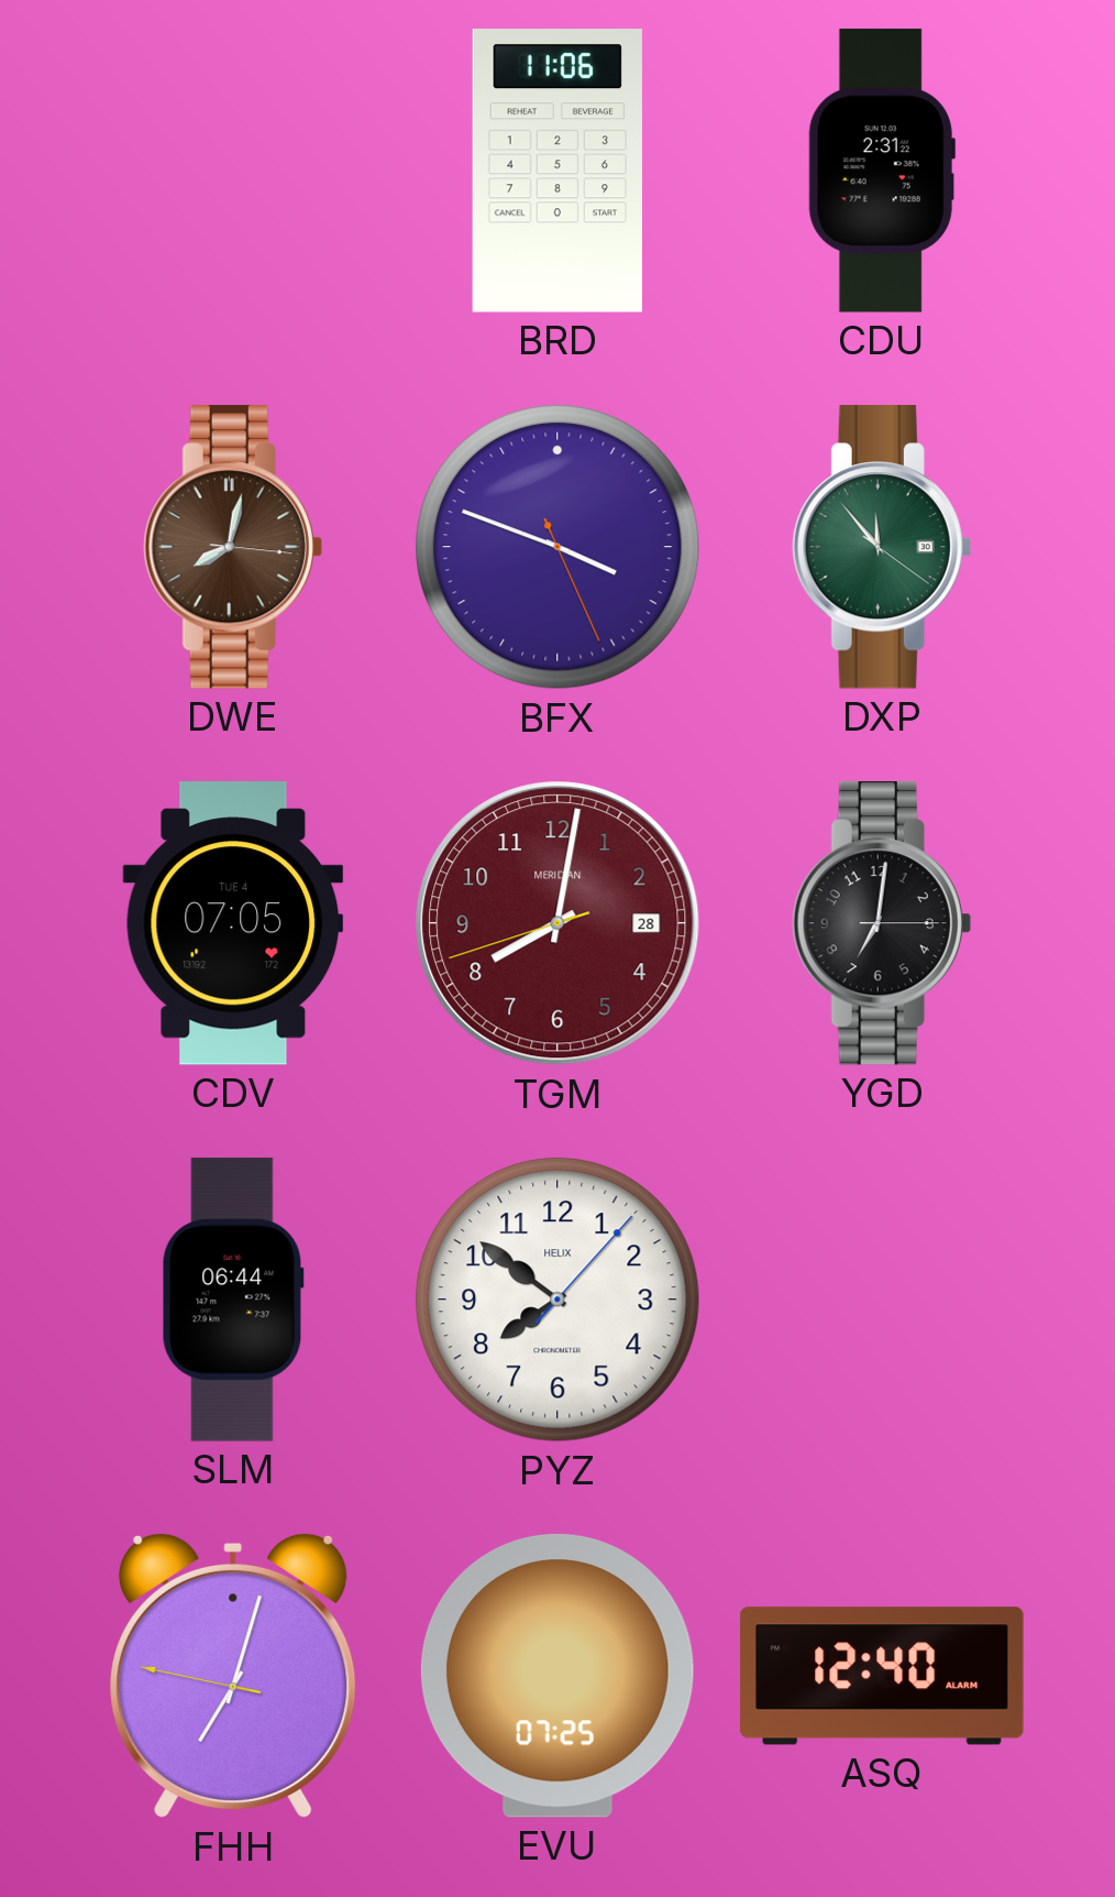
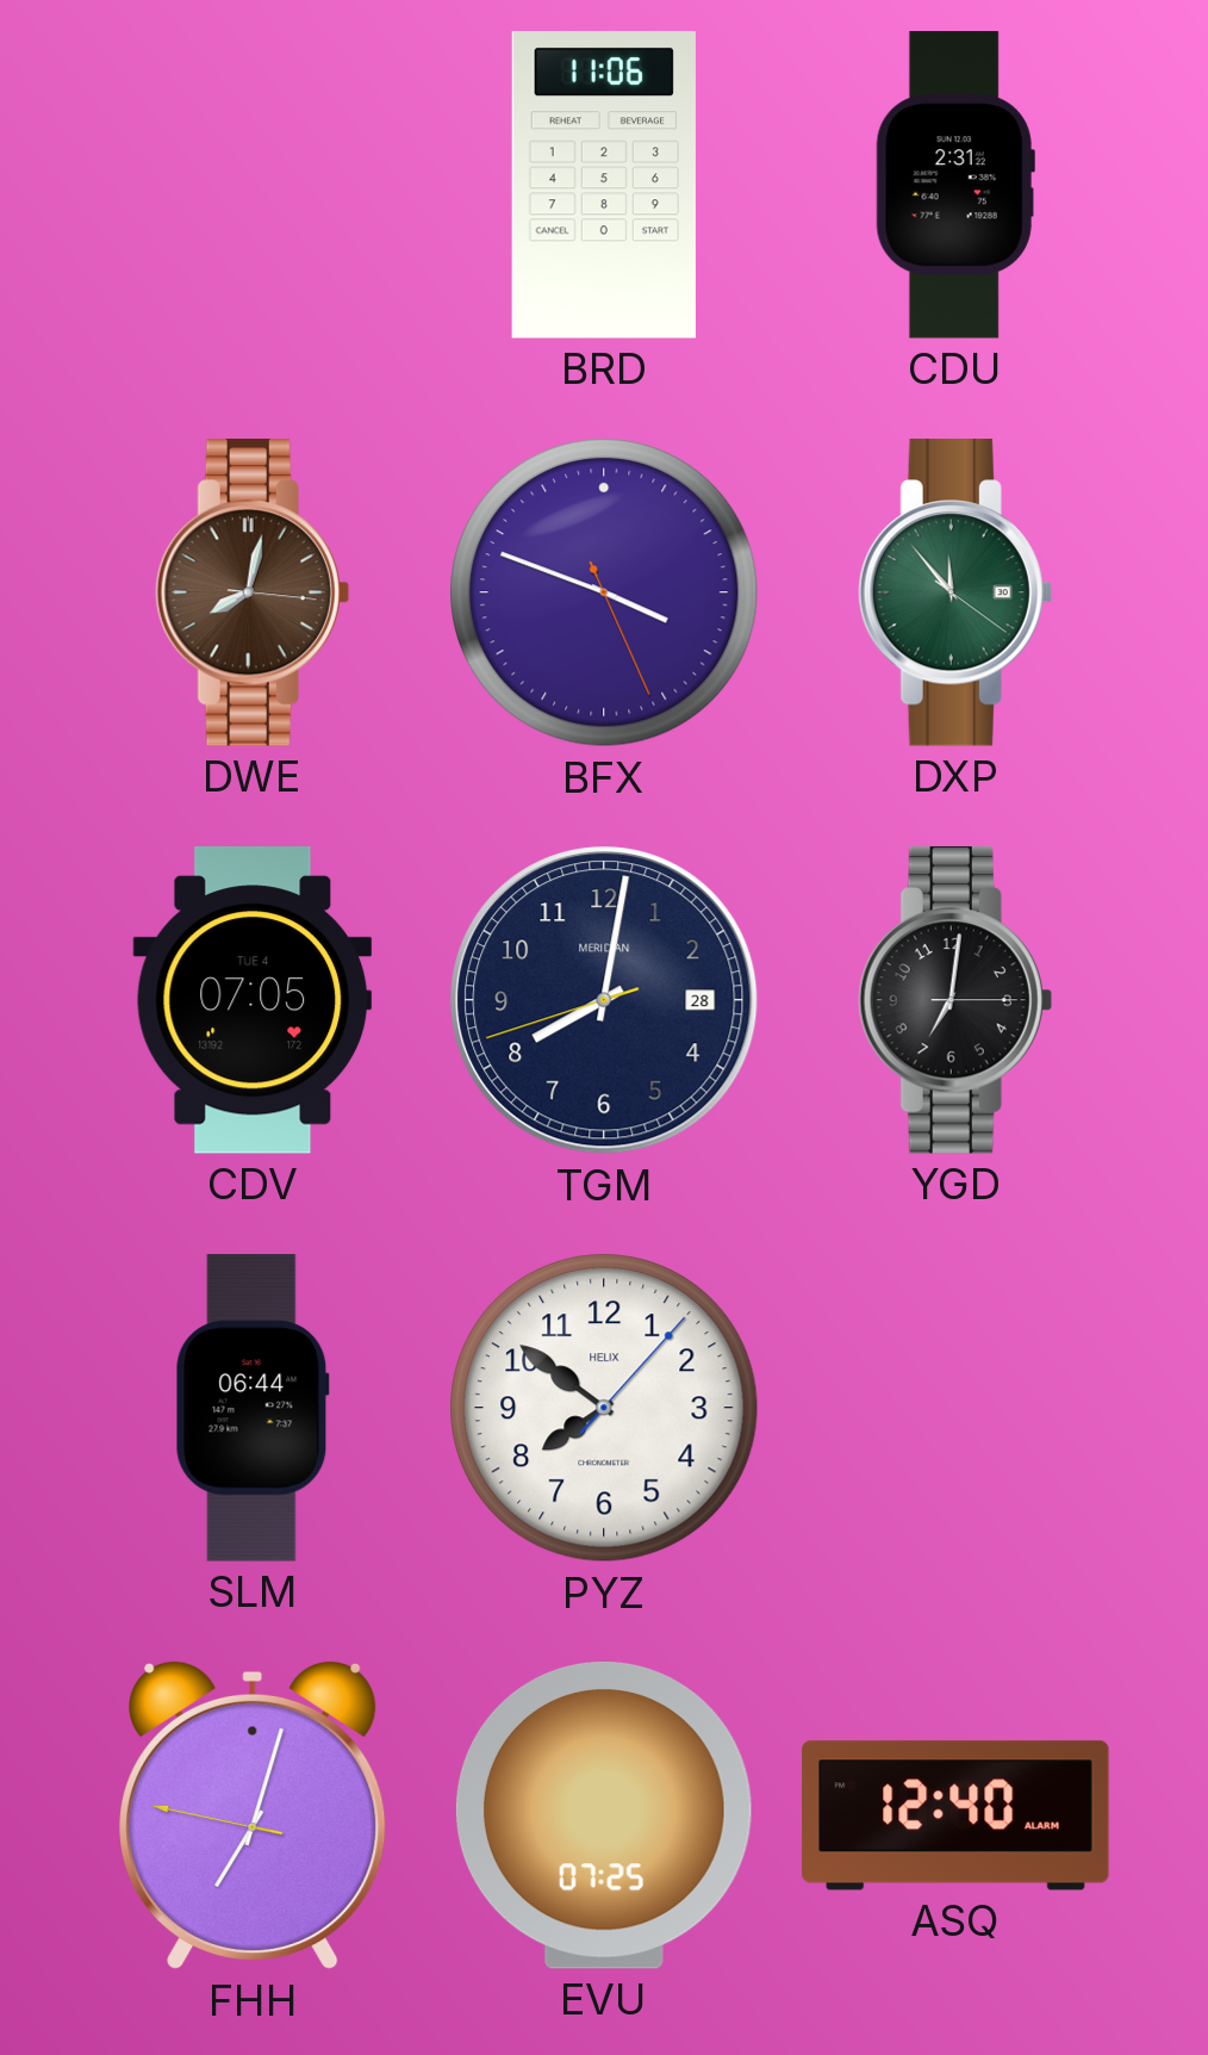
TGM dial: burgundy -> navy
